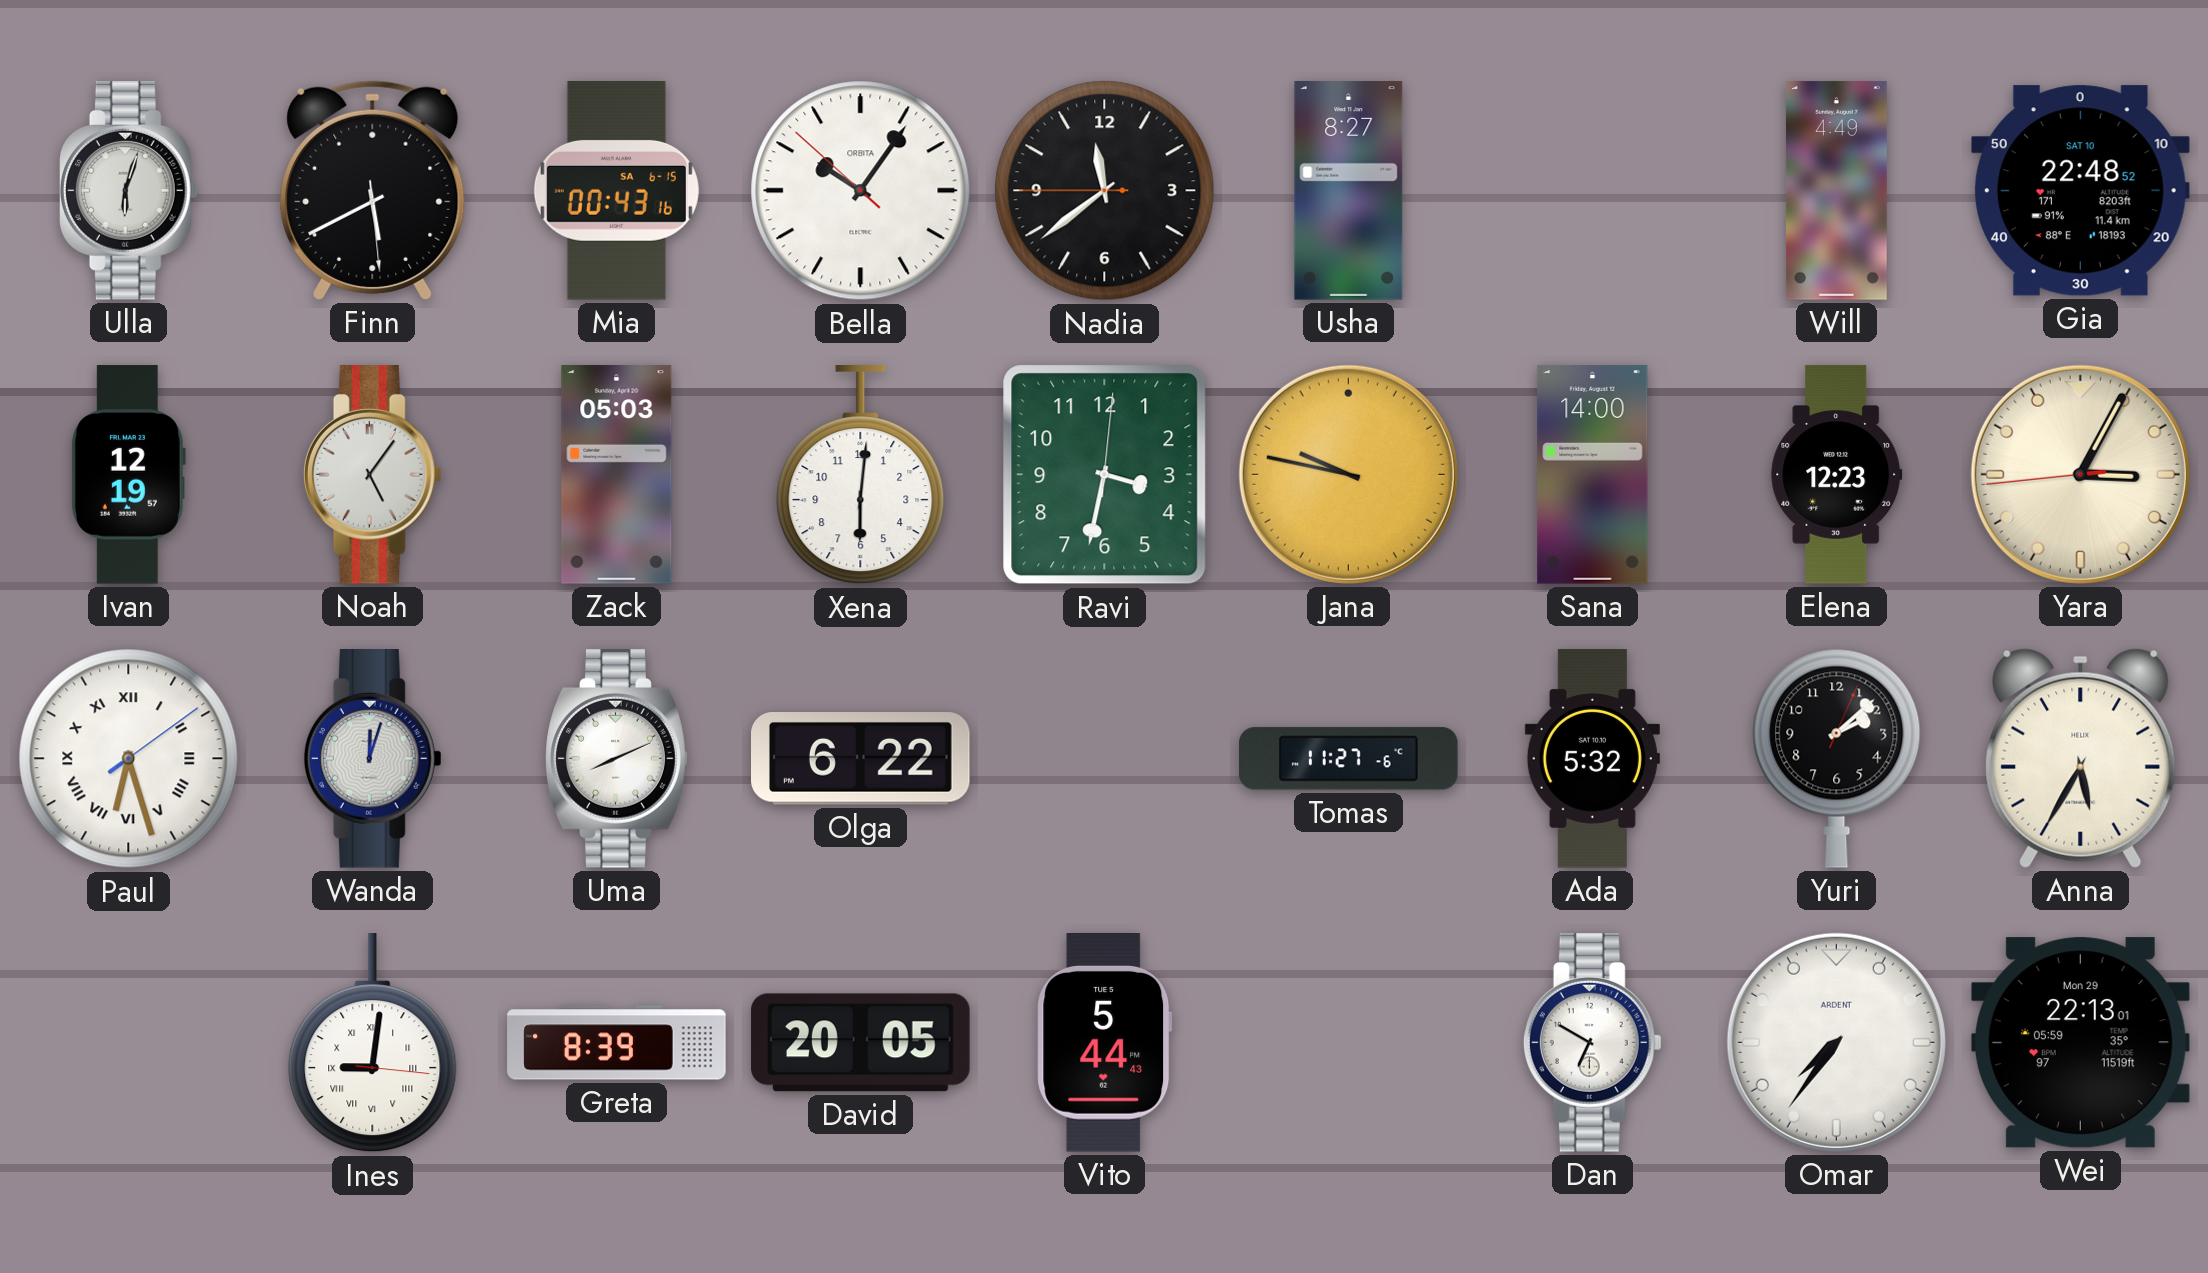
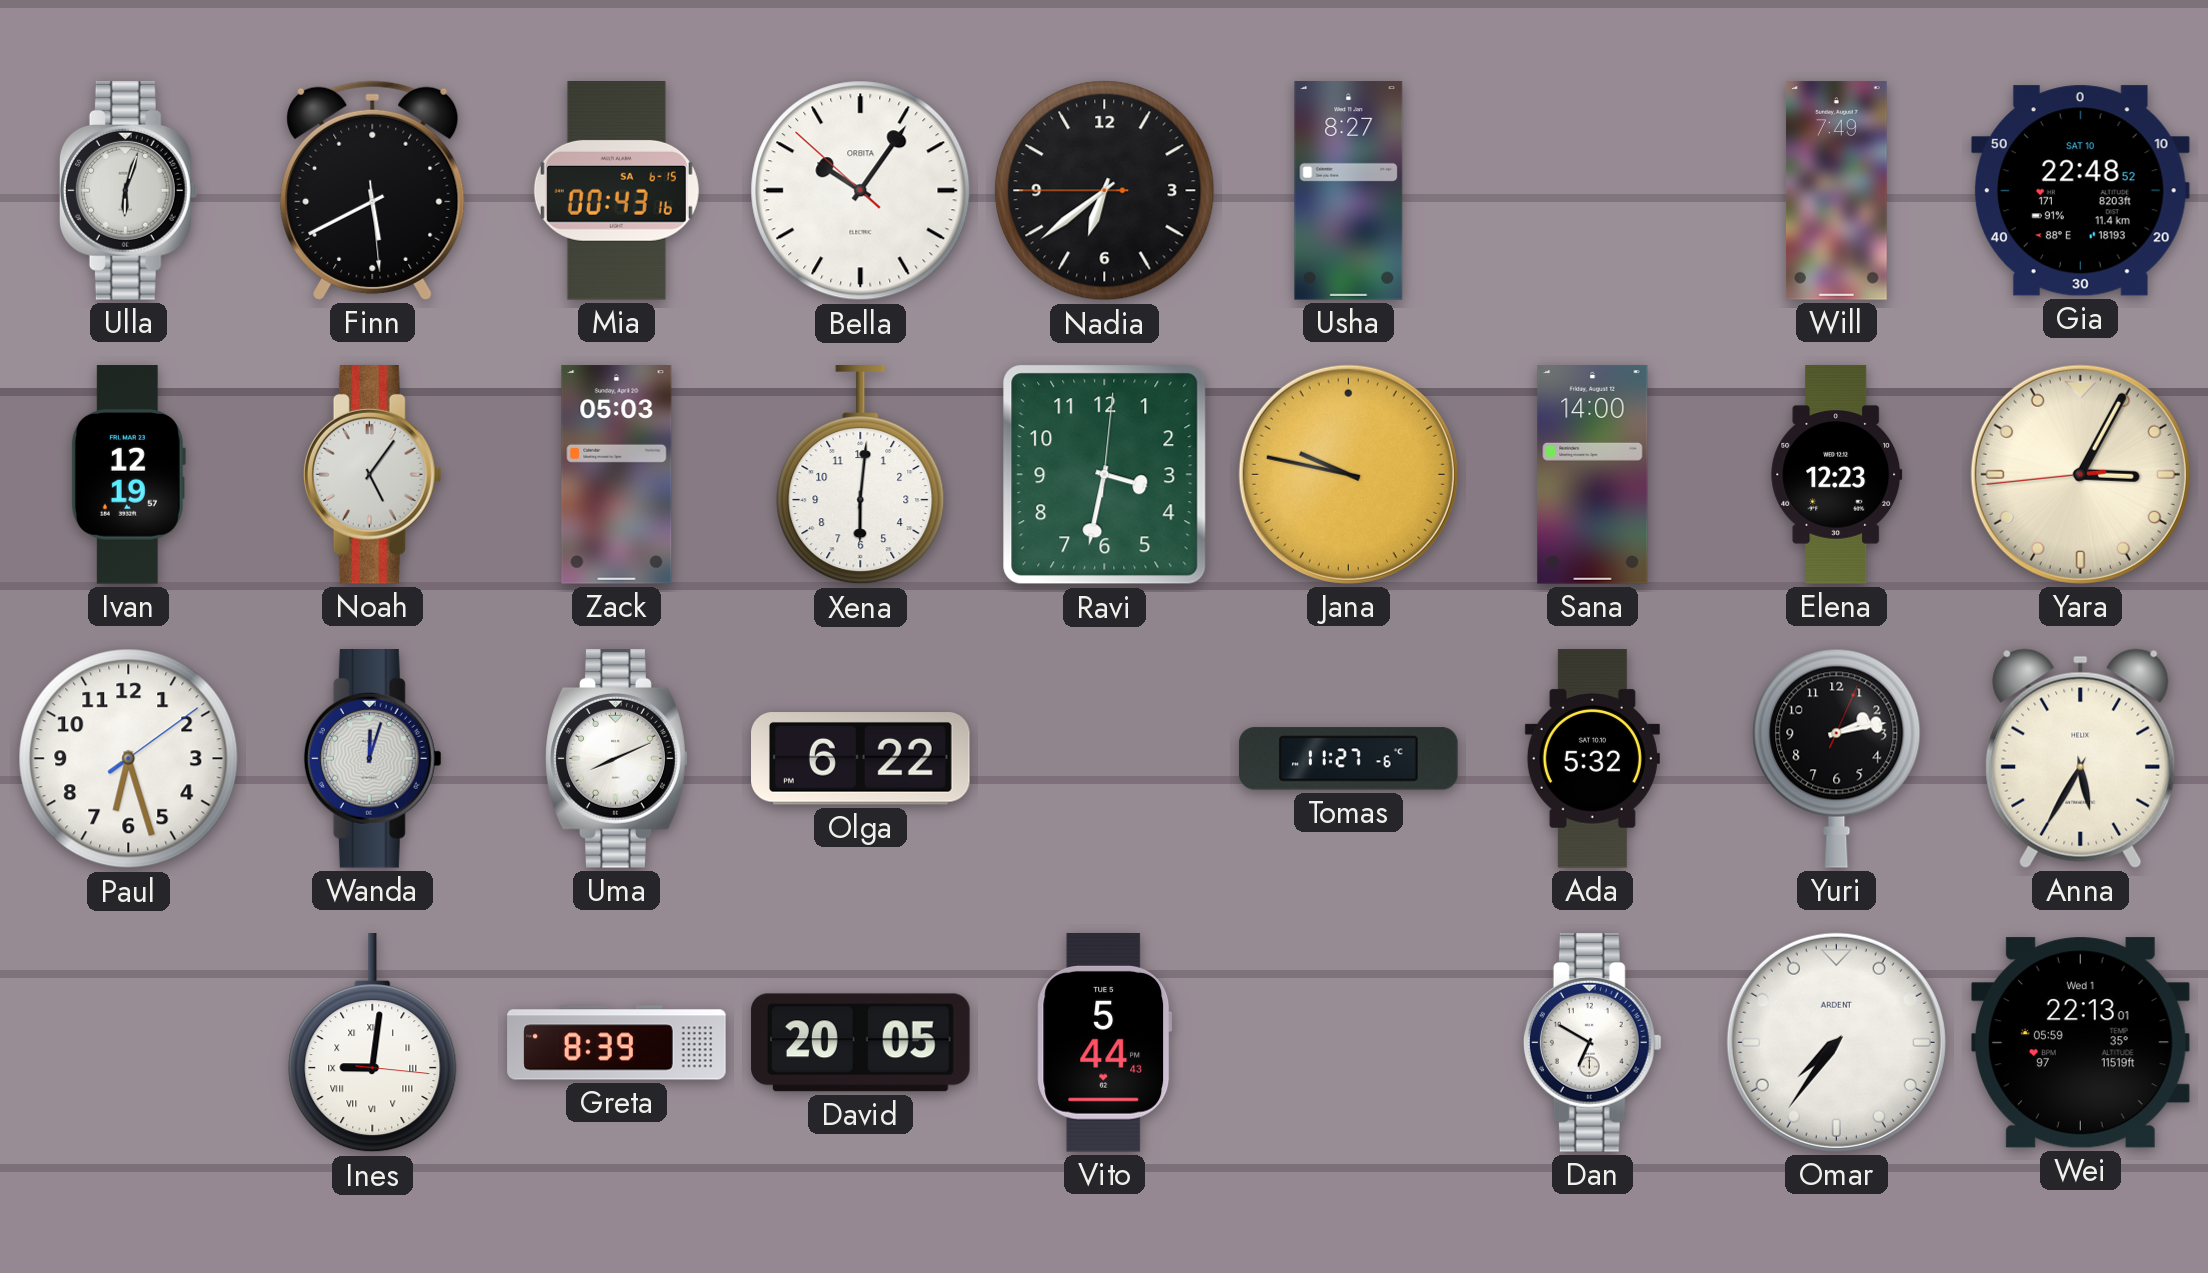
Nadia: 11:38 -> 6:38
Will: 4:49 -> 7:49
Paul numerals: Roman -> Arabic
Yuri: 2:08 -> 2:13
Wei date: Mon 29 -> Wed 1
